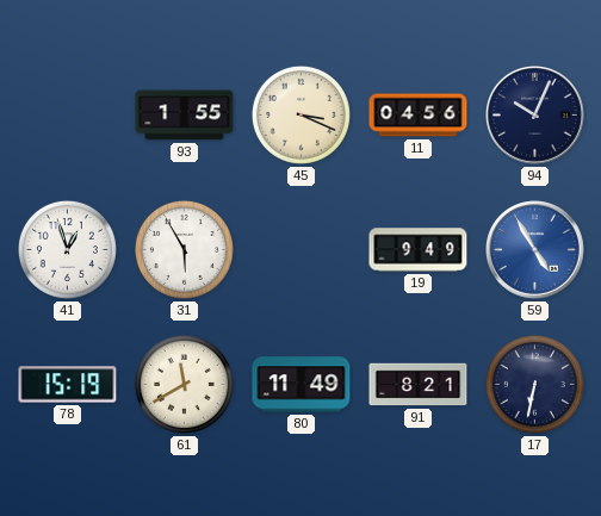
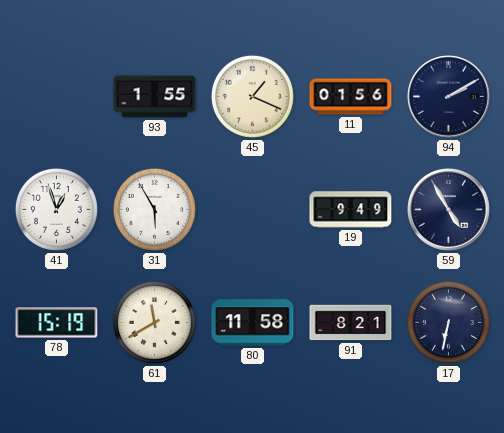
45: 3:19 -> 1:19
11: 04:56 -> 01:56
94: 10:04 -> 2:10
59 dial: blue -> navy
80: 11:49 -> 11:58
